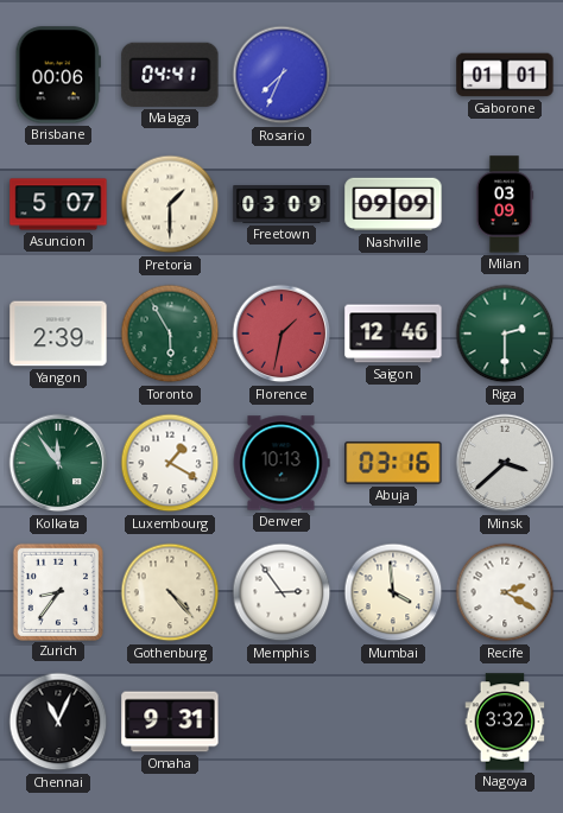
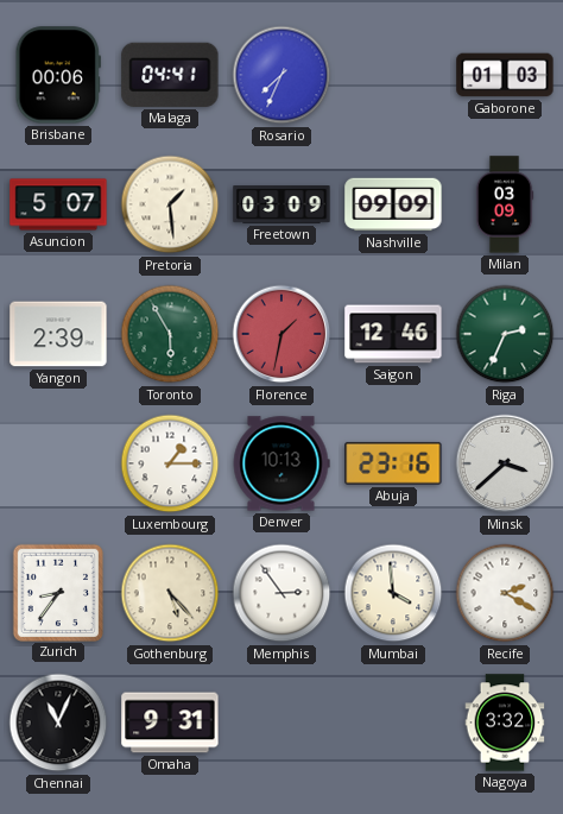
Gaborone: 01:01 -> 01:03
Pretoria: 1:30 -> 1:29
Riga: 2:30 -> 2:34
Kolkata: 11:54 -> none
Luxembourg: 1:20 -> 1:15
Abuja: 03:16 -> 23:16
Gothenburg: 4:23 -> 5:23
